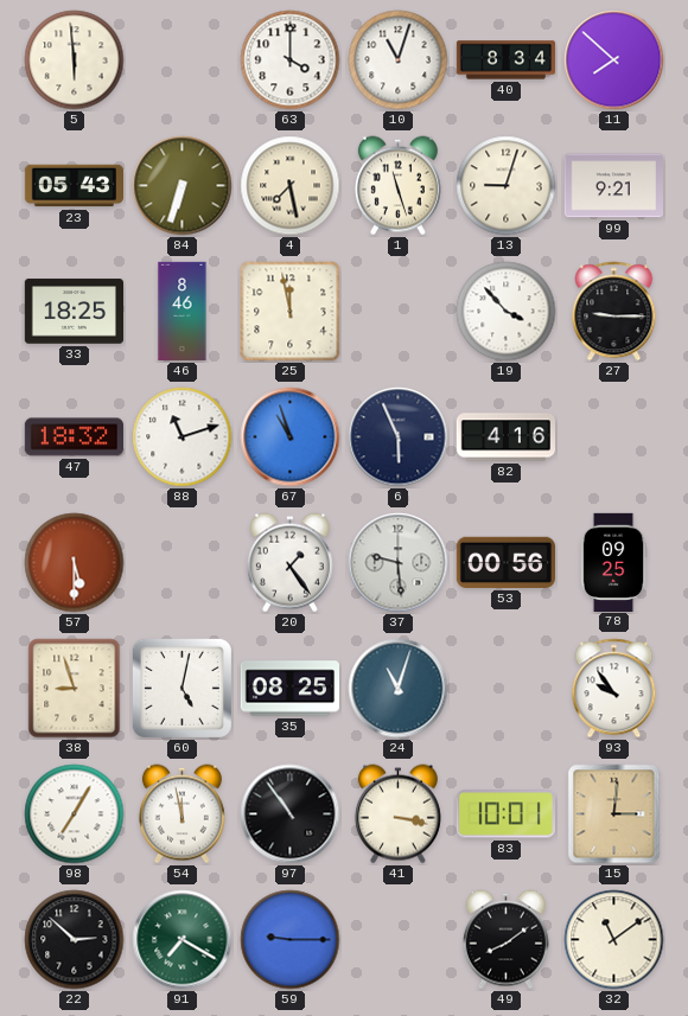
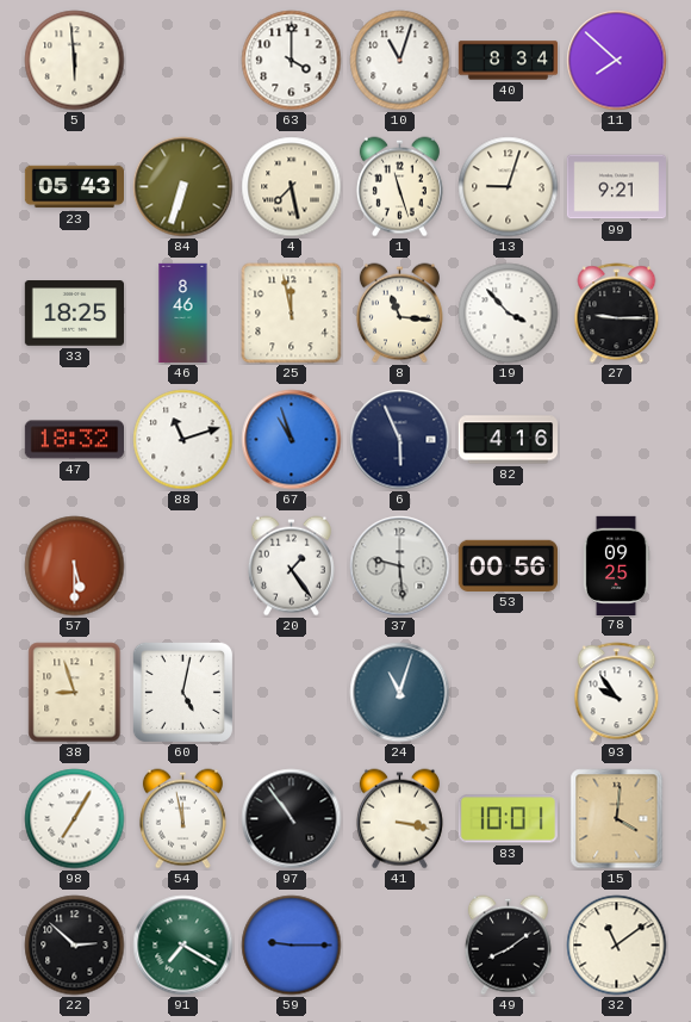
8: none -> 11:16
35: 08:25 -> none
15: 3:01 -> 4:01
